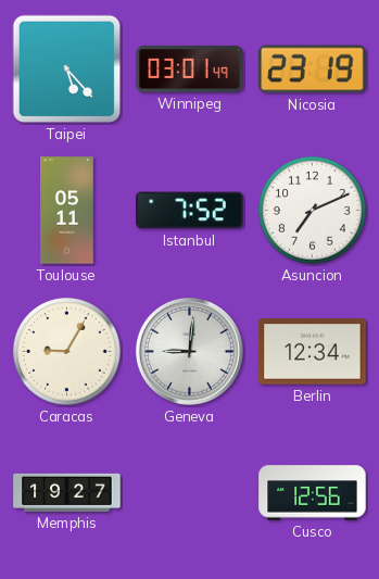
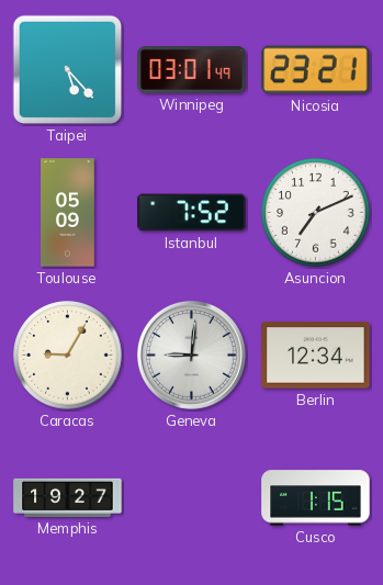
Nicosia: 23:19 -> 23:21
Toulouse: 05:11 -> 05:09
Cusco: 12:56 -> 1:15
